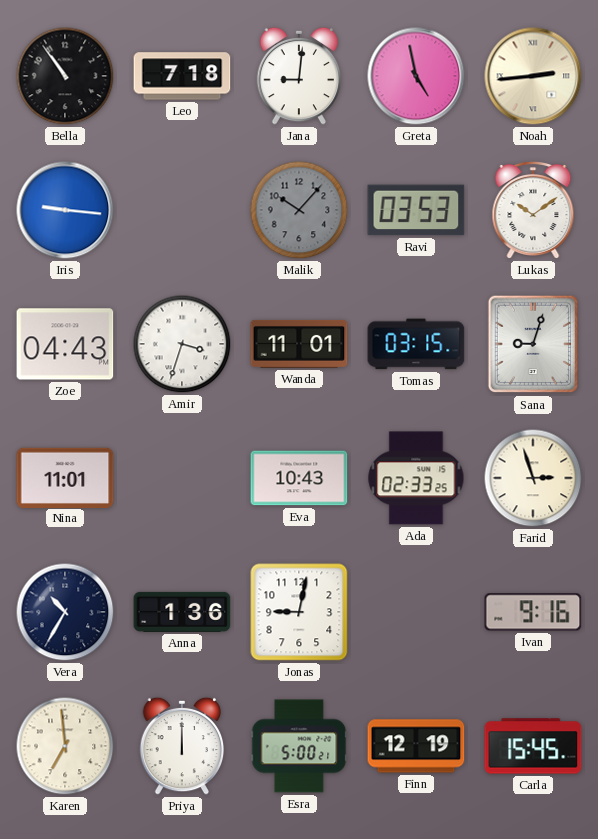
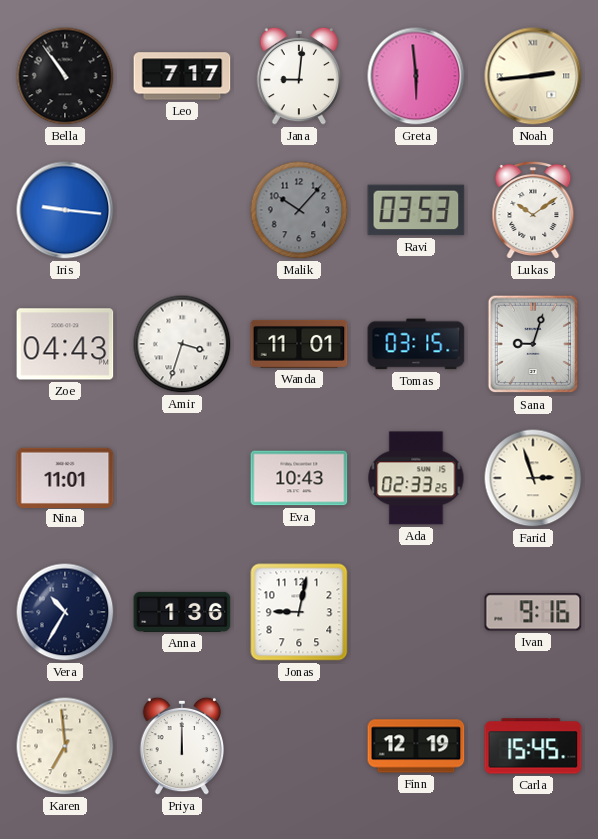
Leo: 7:18 -> 7:17
Greta: 4:58 -> 5:59
Esra: 5:00 -> none
